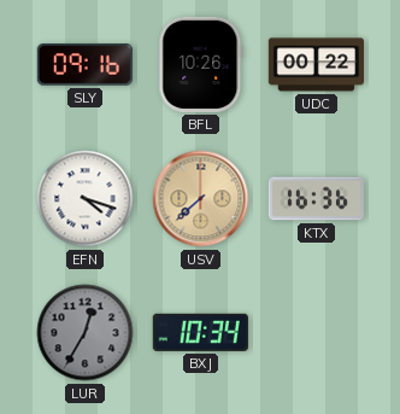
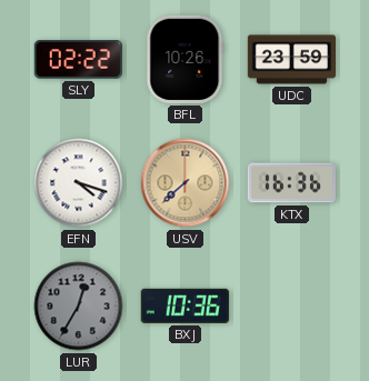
SLY: 09:16 -> 02:22
UDC: 00:22 -> 23:59
BXJ: 10:34 -> 10:36
